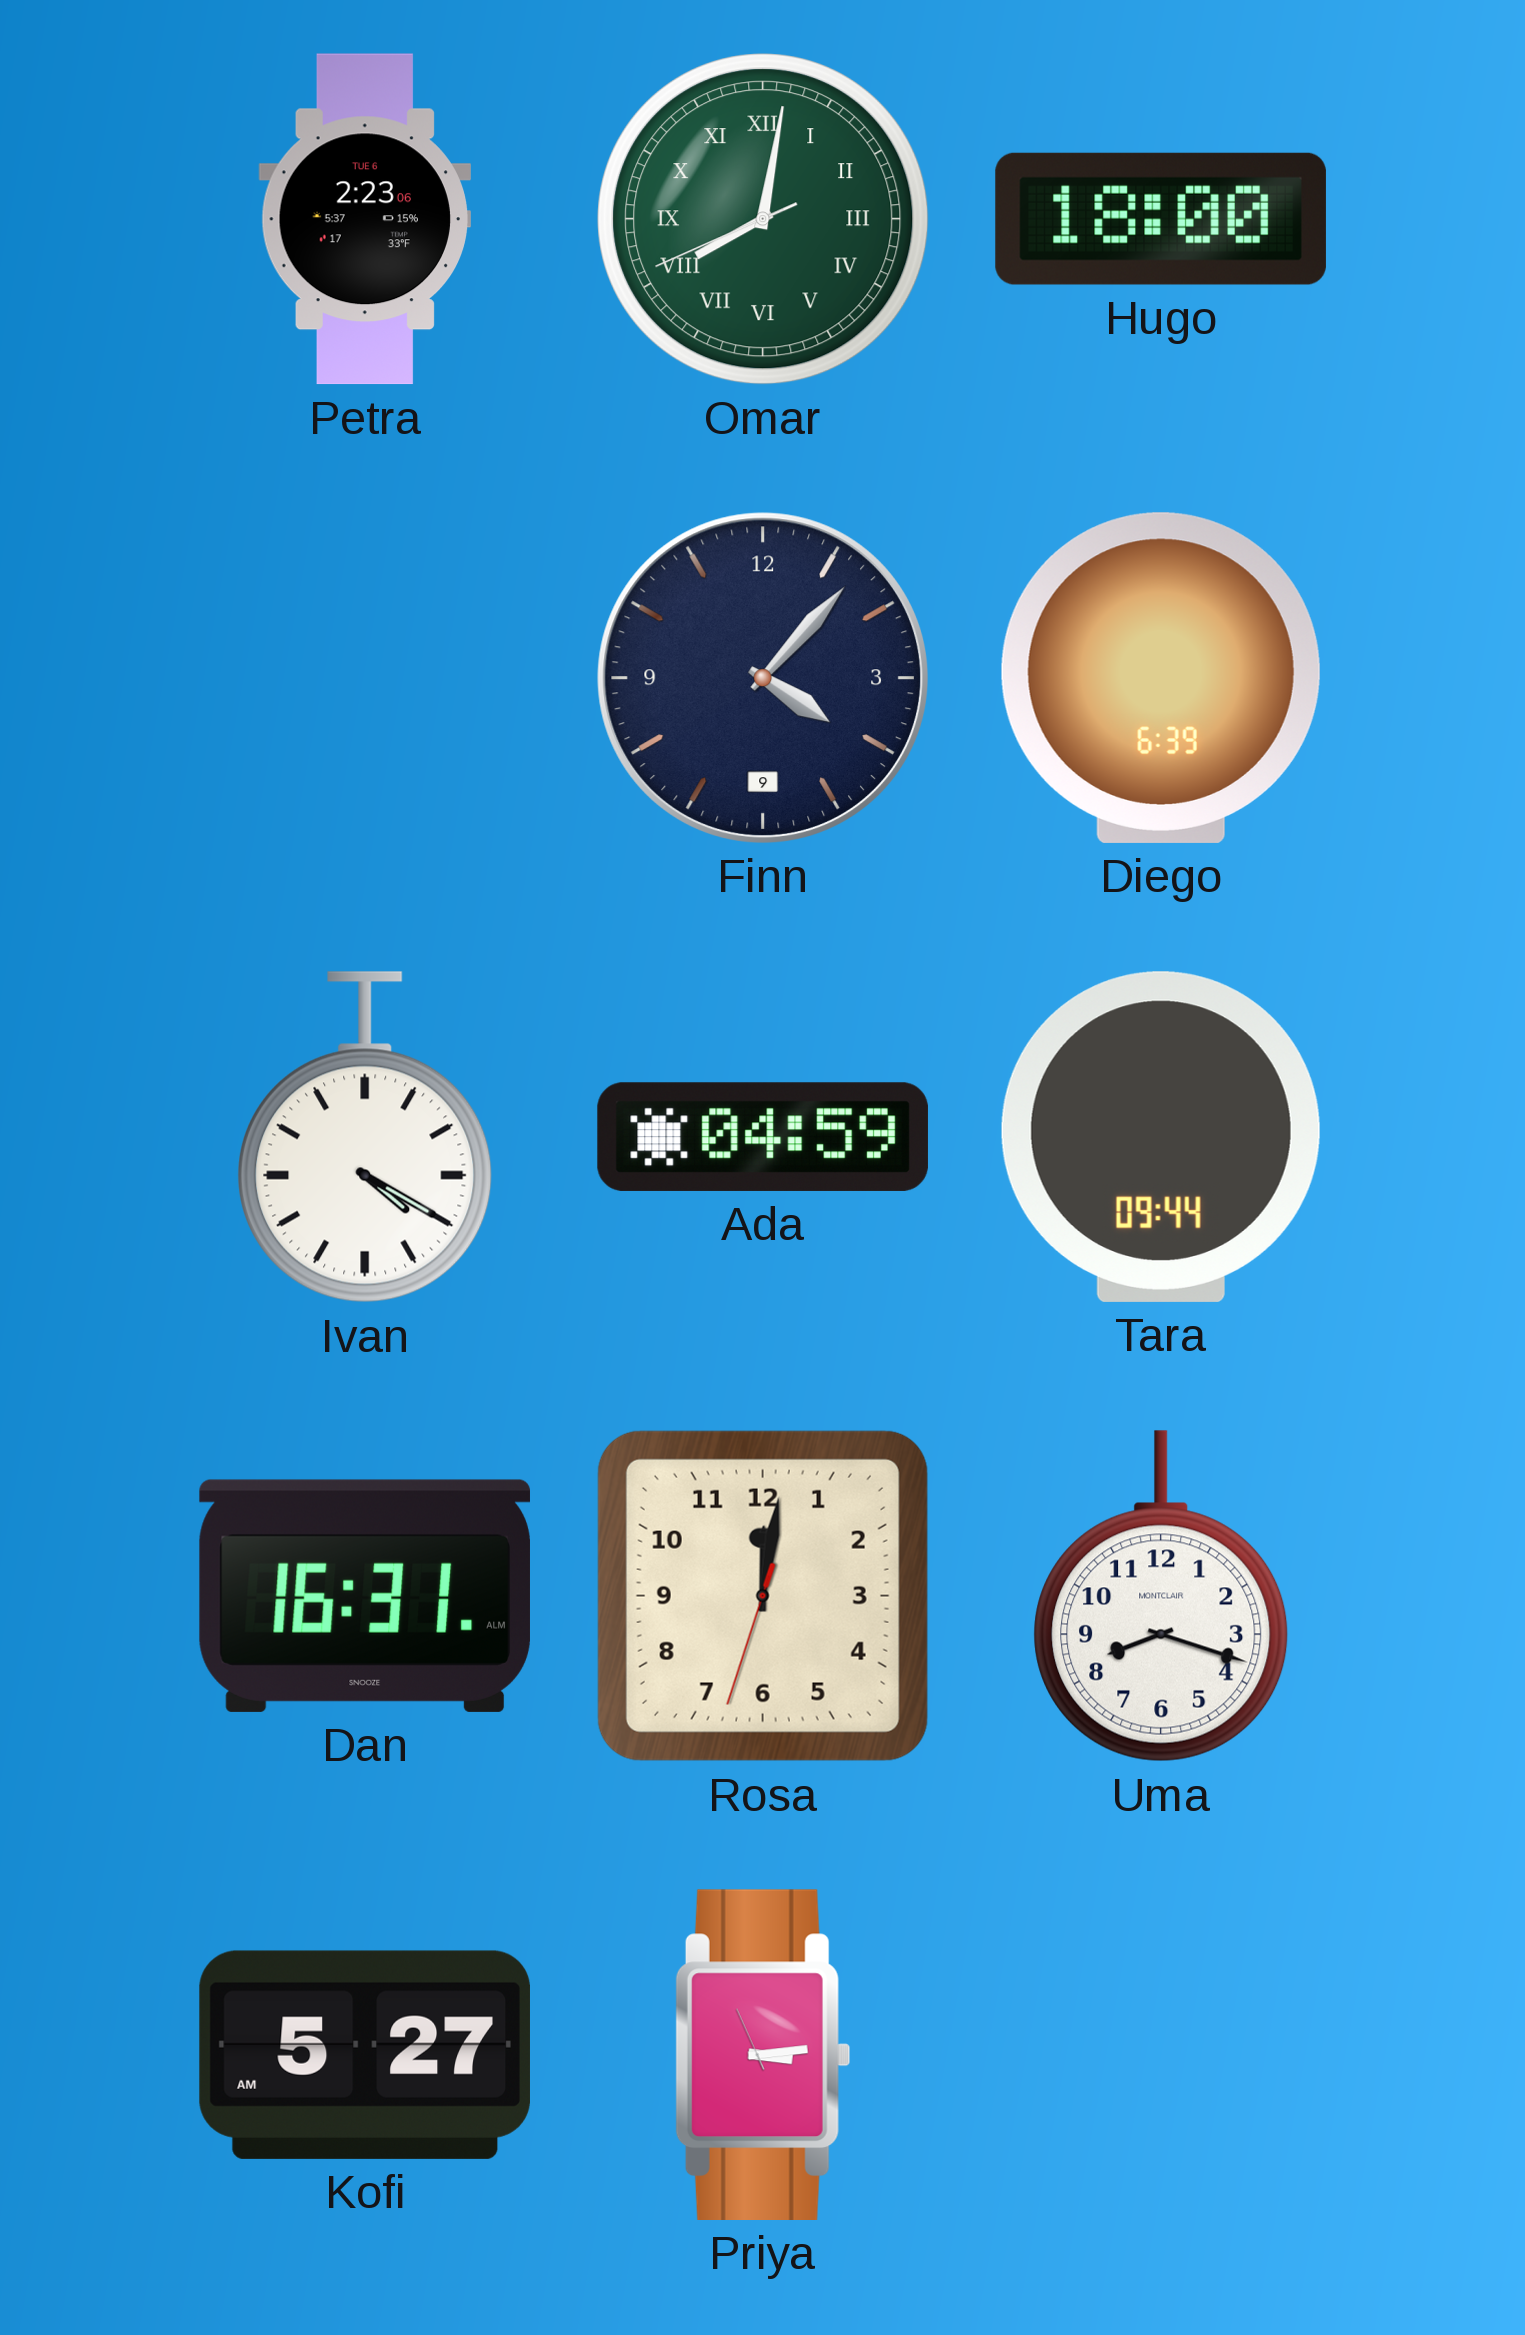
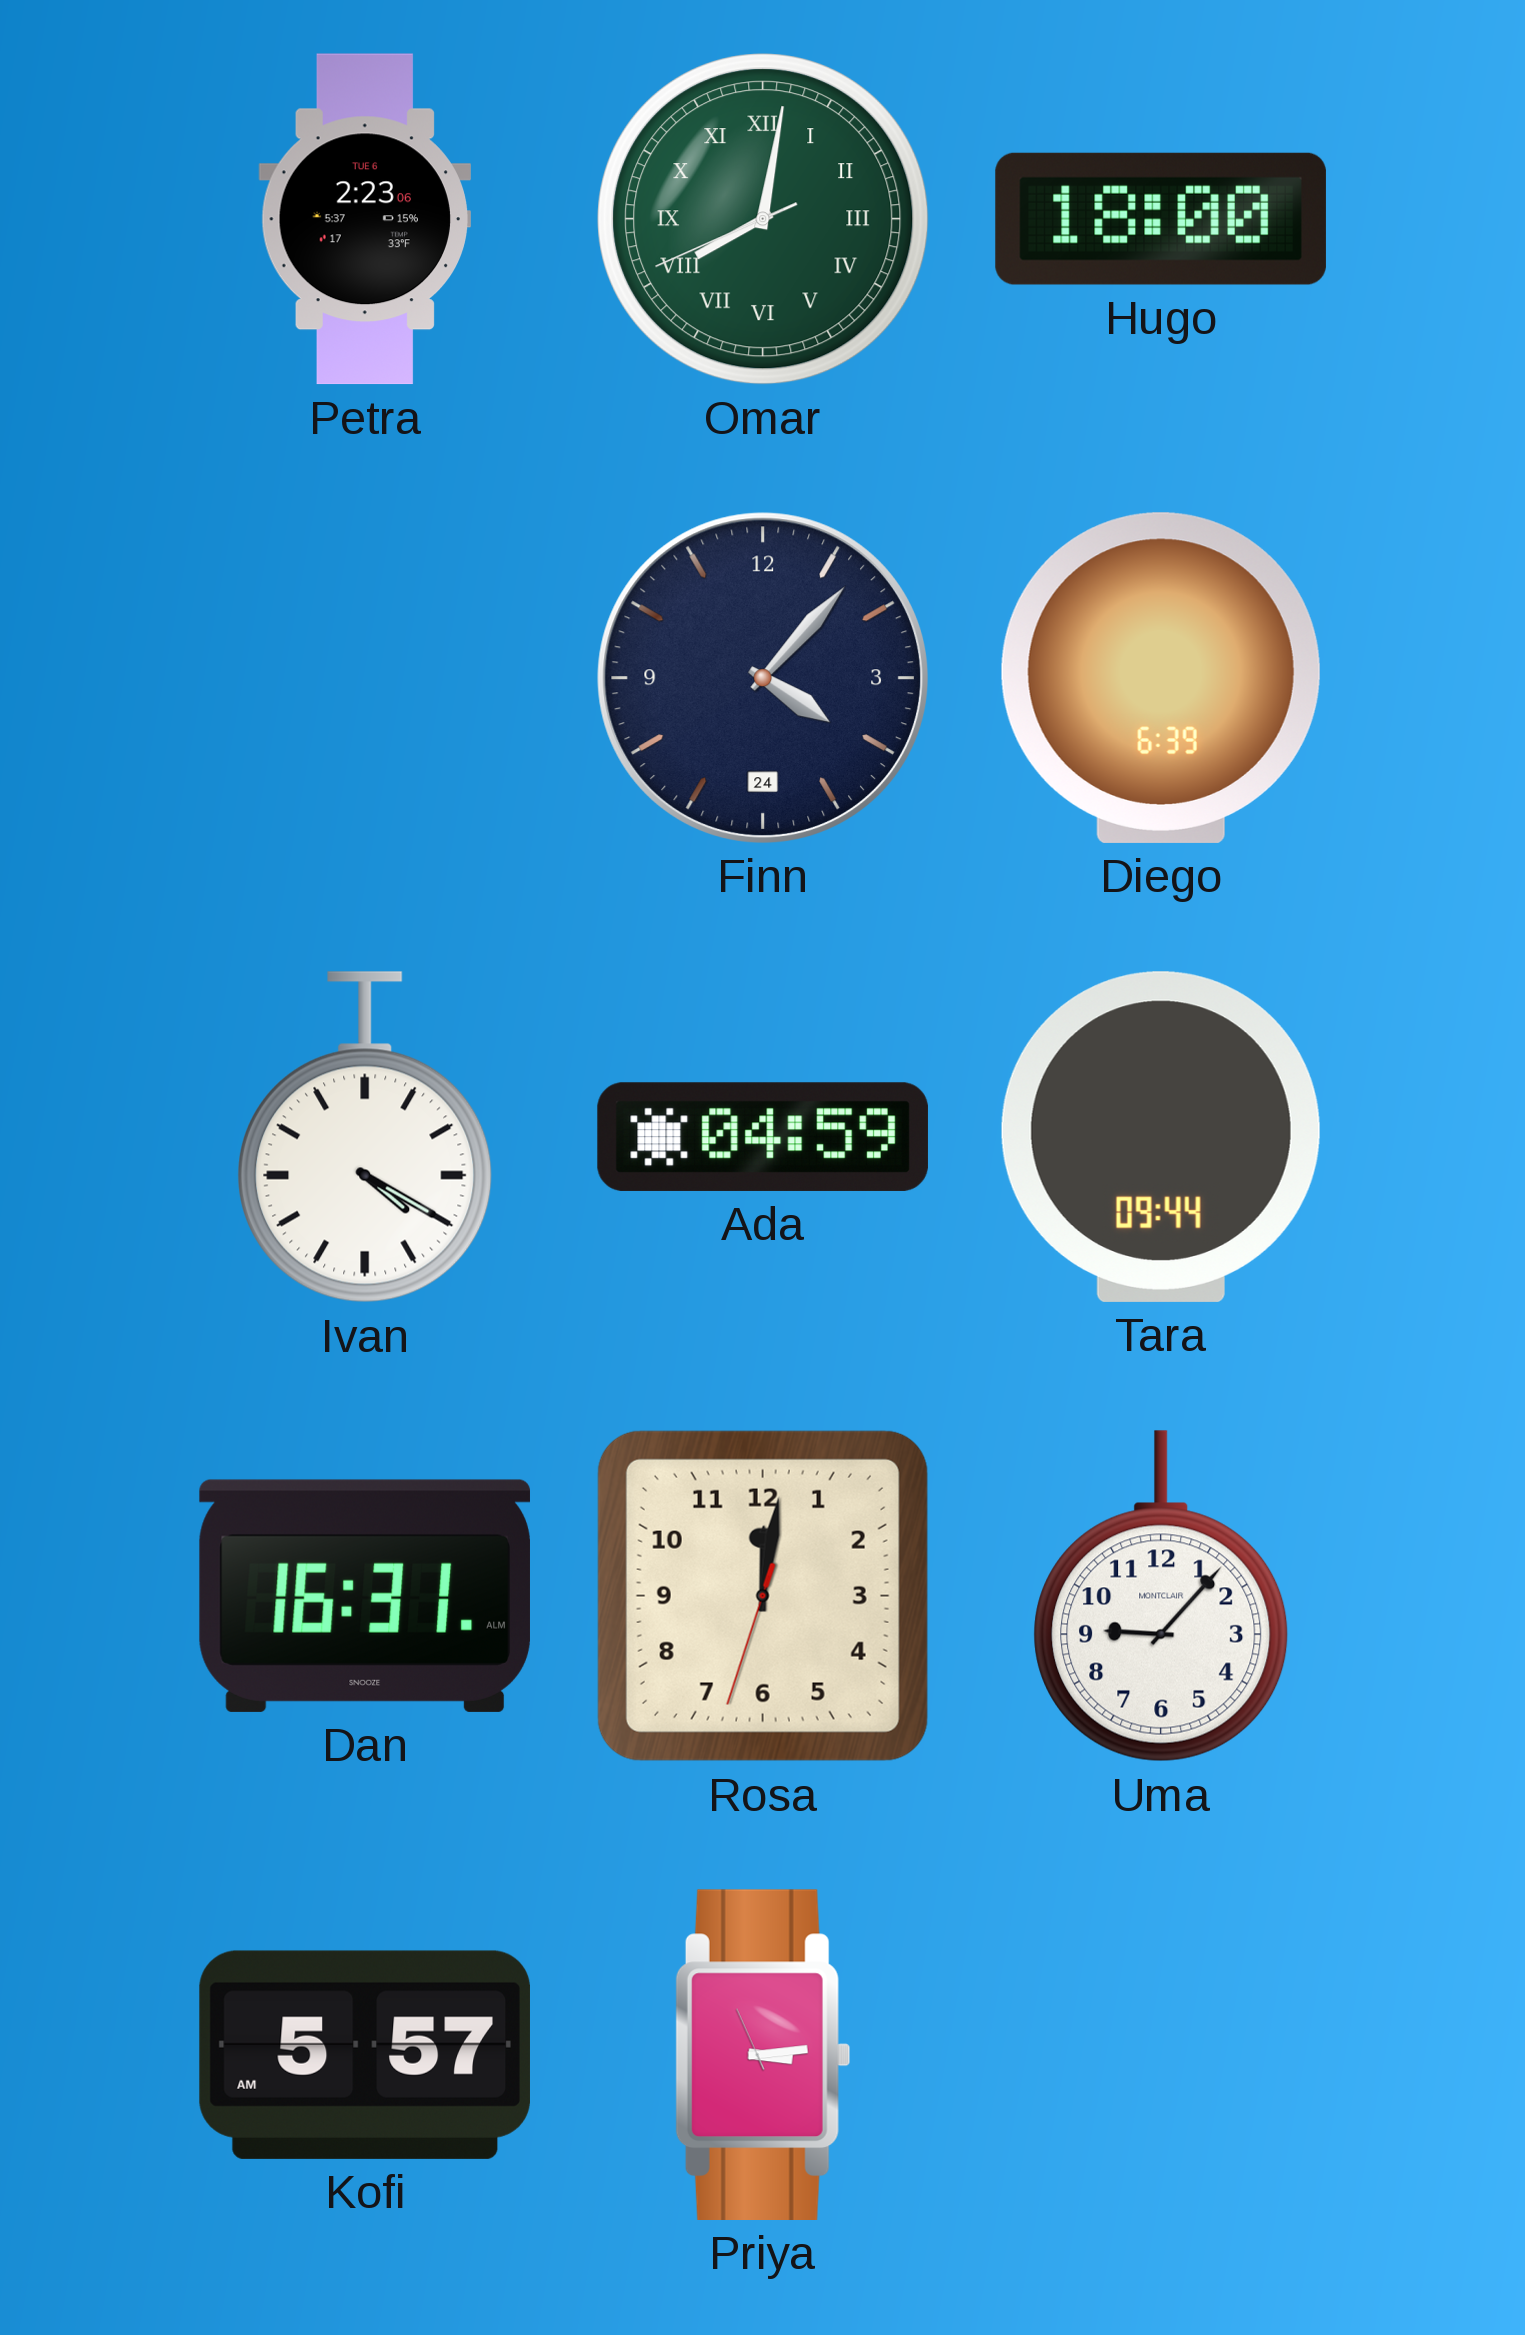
Finn date: 9 -> 24
Uma: 8:18 -> 9:07
Kofi: 5:27 -> 5:57
